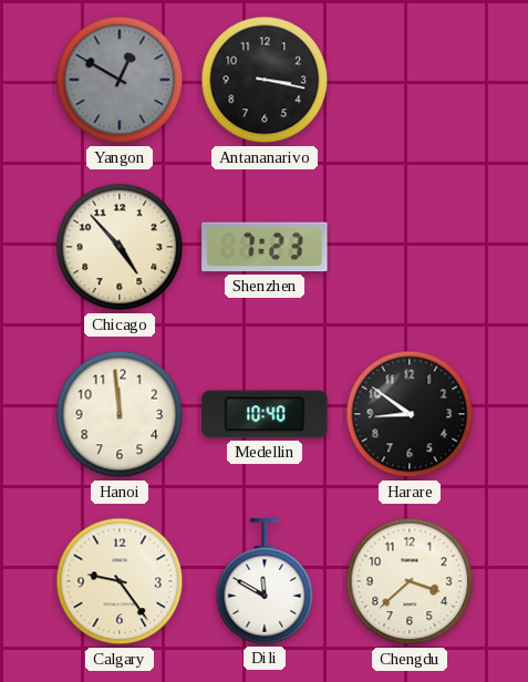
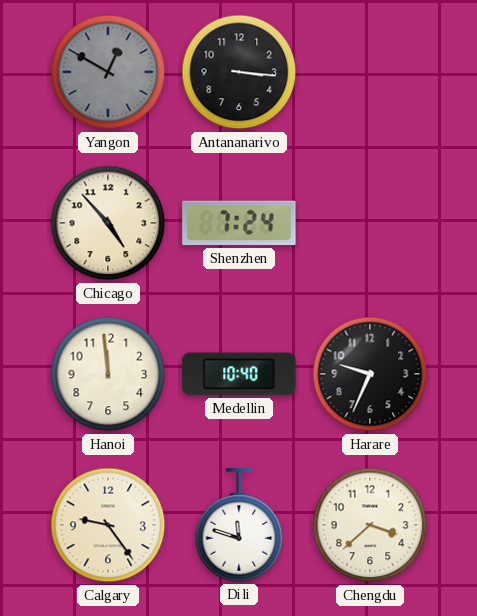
Antananarivo: 3:17 -> 3:16
Shenzhen: 7:23 -> 7:24
Harare: 8:51 -> 9:34
Dili: 11:50 -> 11:48
